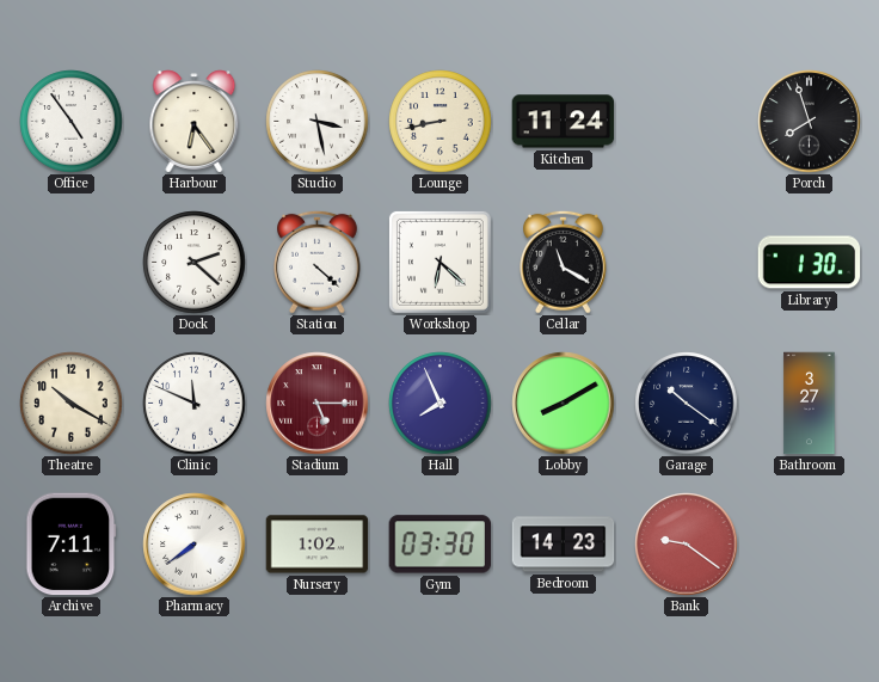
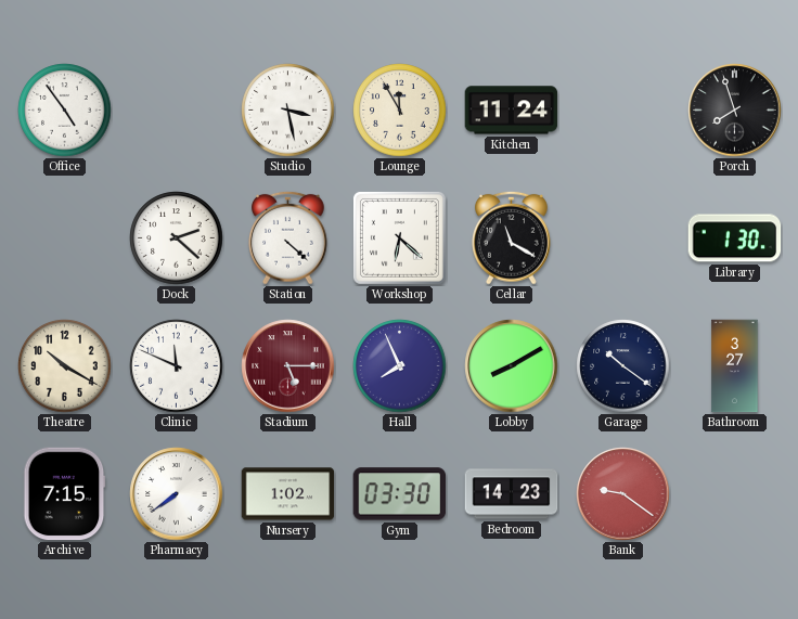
Harbour: 6:24 -> none
Lounge: 8:43 -> 11:55
Archive: 7:11 -> 7:15
